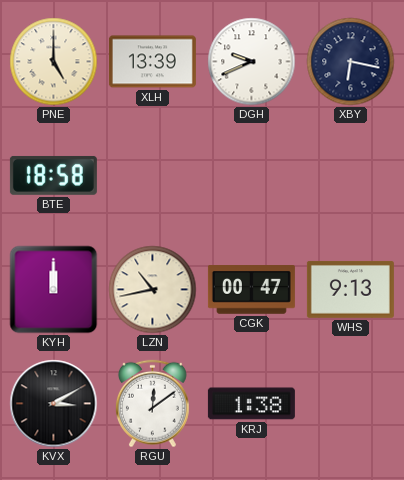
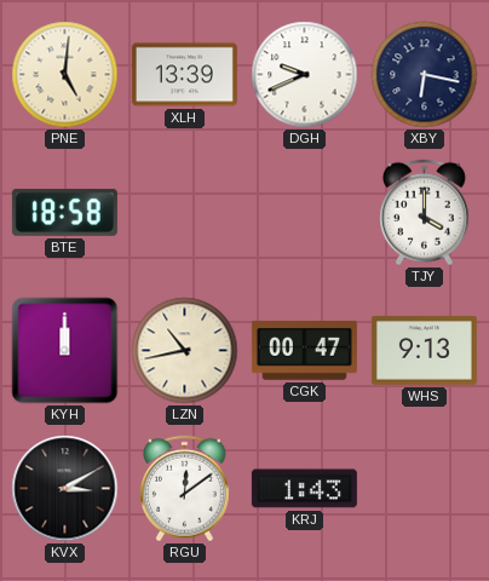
PNE: 5:00 -> 5:01
TJY: none -> 4:00
KRJ: 1:38 -> 1:43
